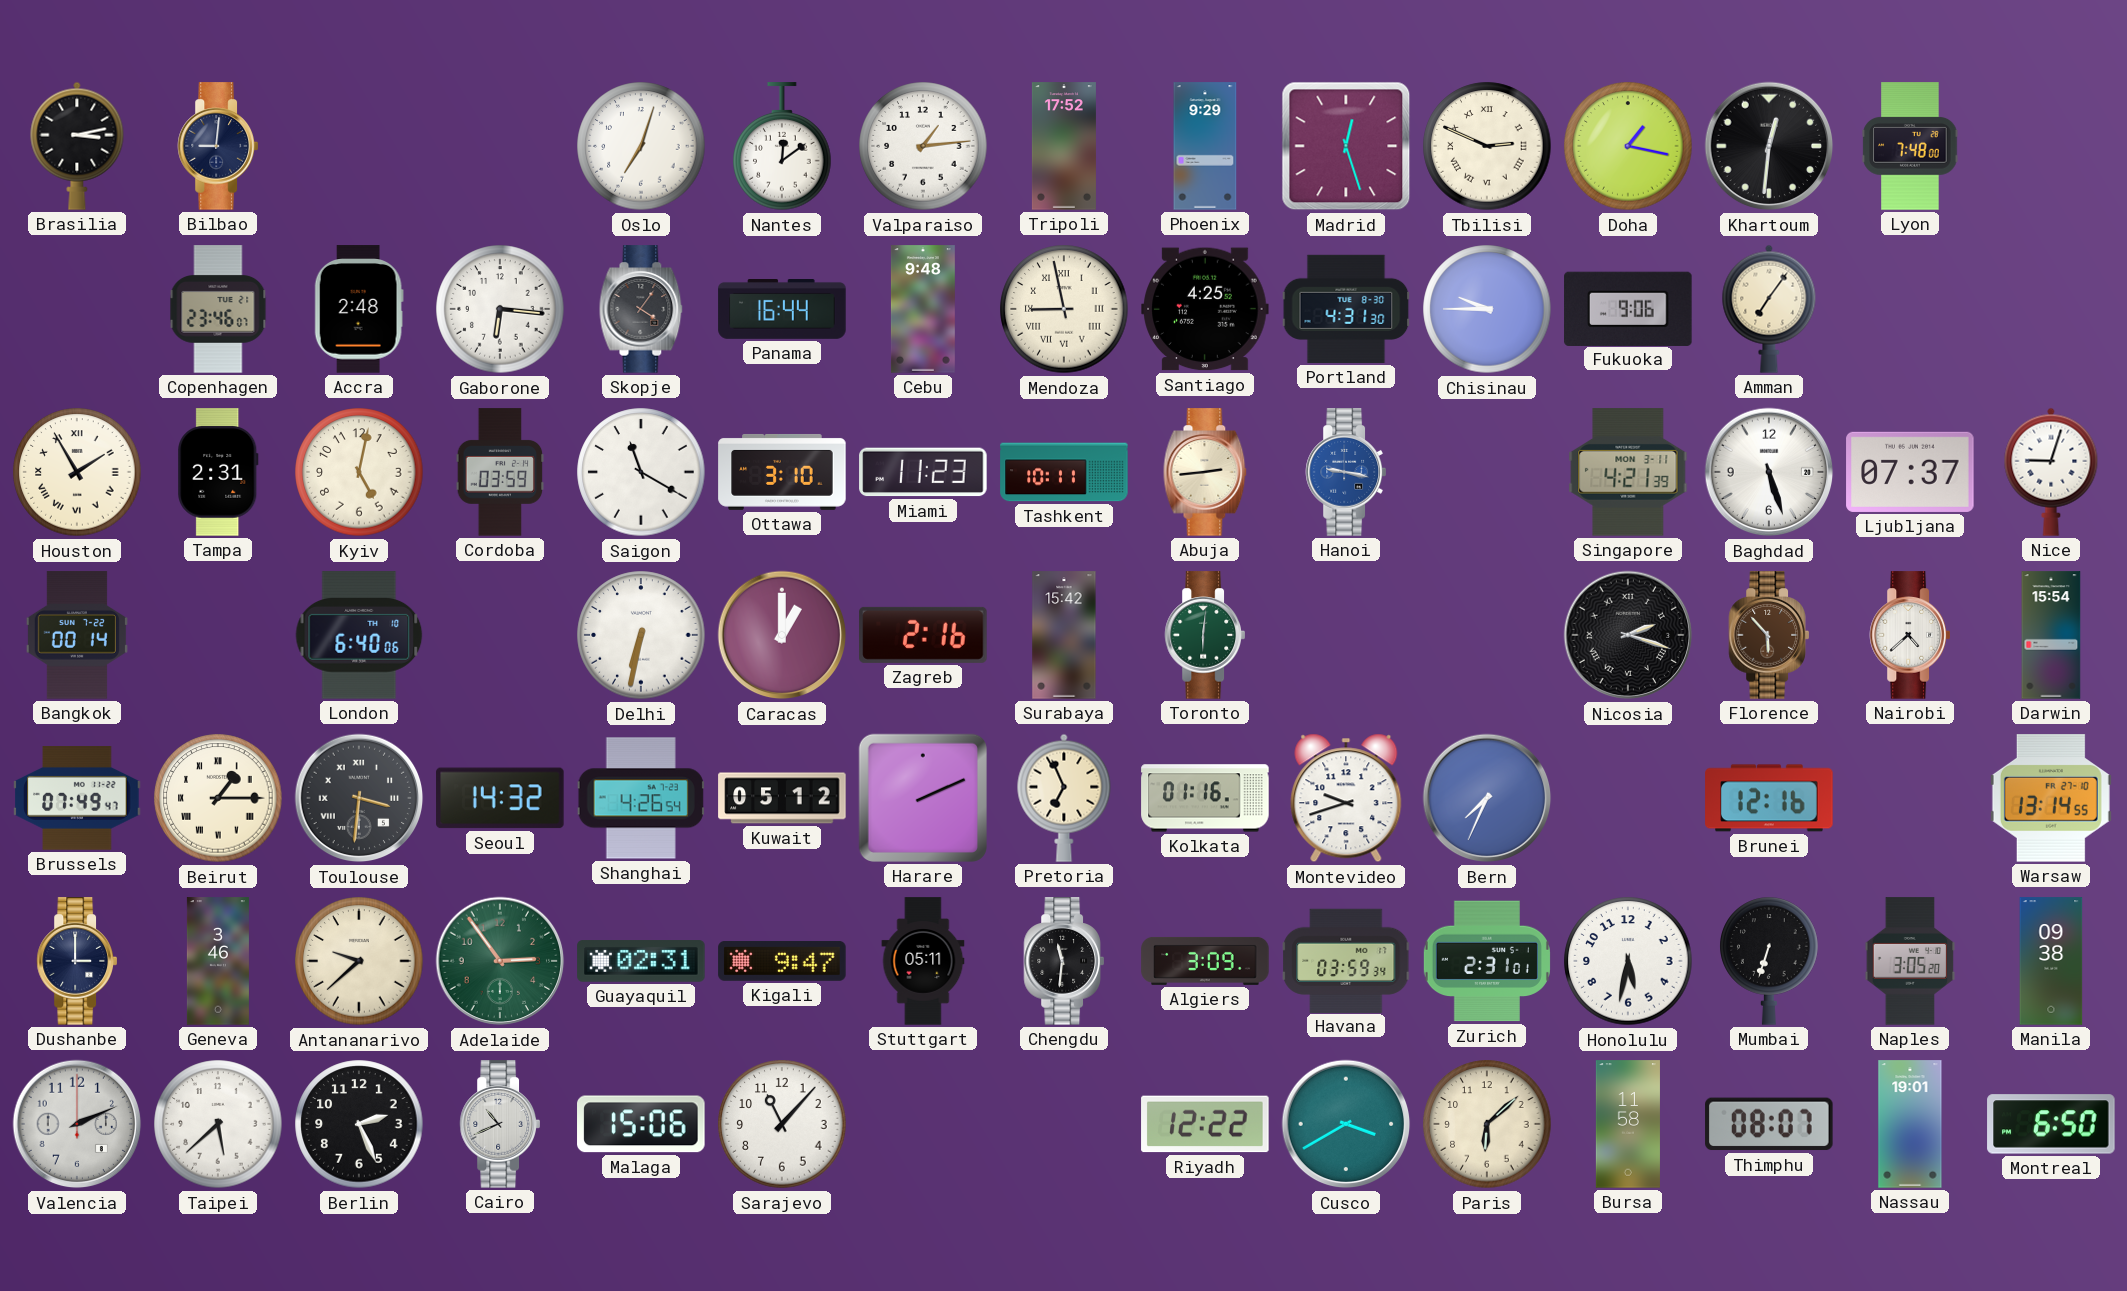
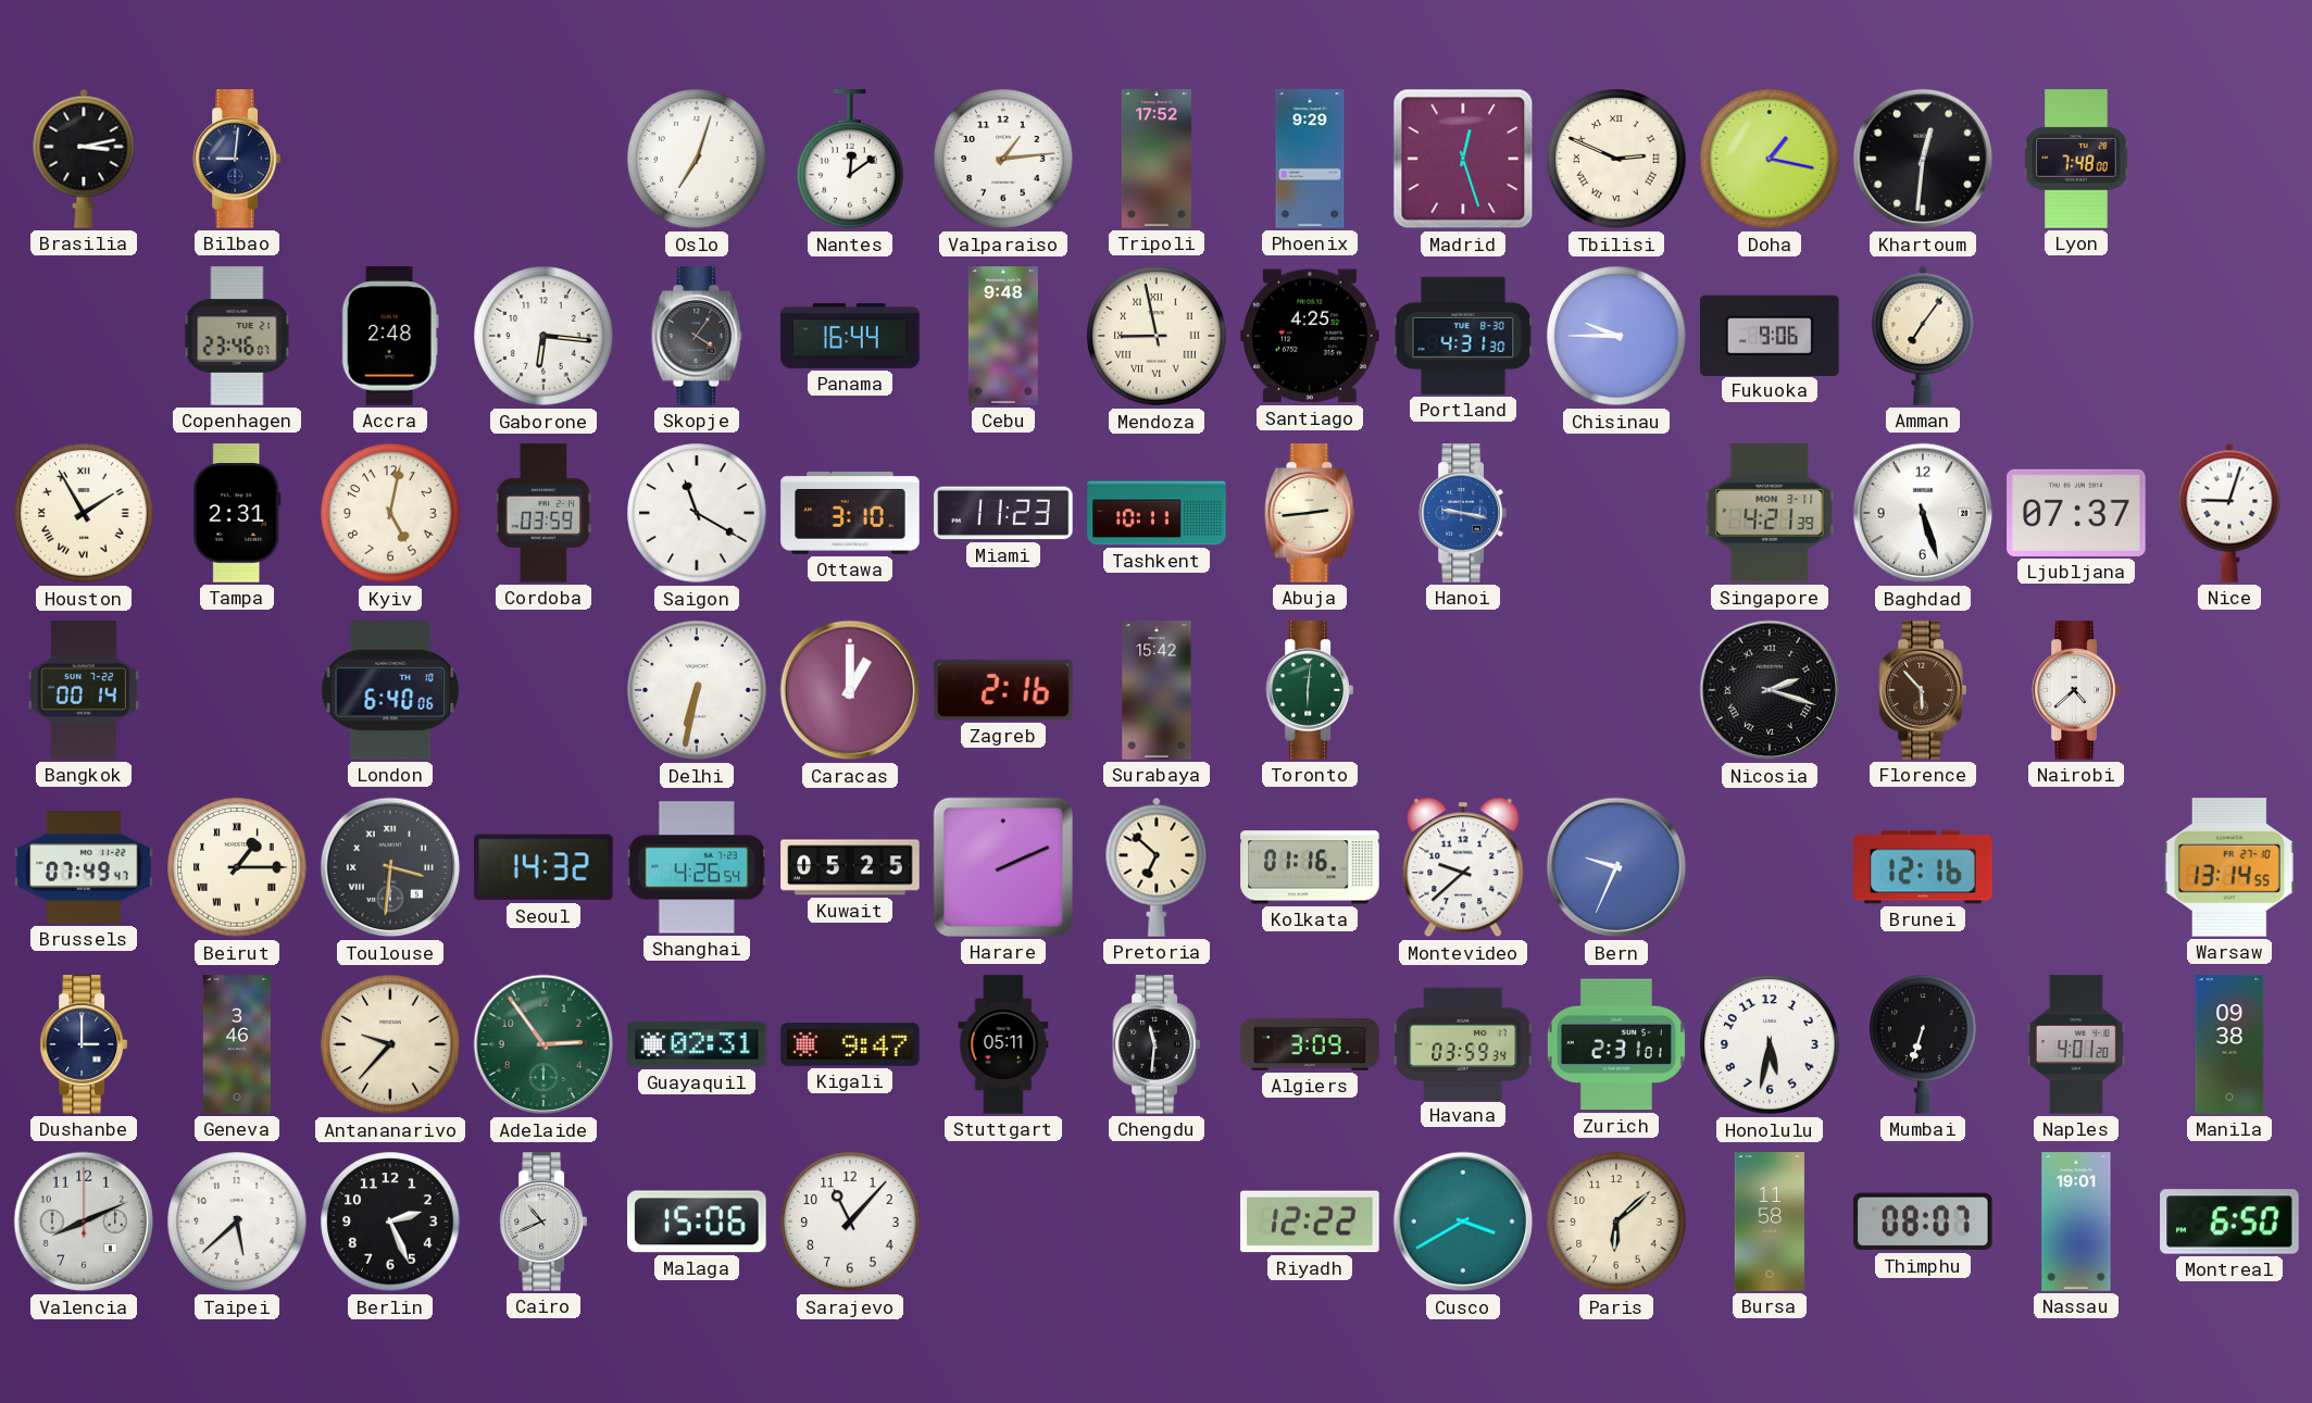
Darwin: 15:54 -> none
Kuwait: 05:12 -> 05:25
Pretoria: 6:56 -> 6:52
Montevideo: 9:42 -> 9:38
Bern: 7:34 -> 9:34
Antananarivo: 9:38 -> 9:37
Naples: 3:05 -> 4:01
Valencia: 2:11 -> 8:11
